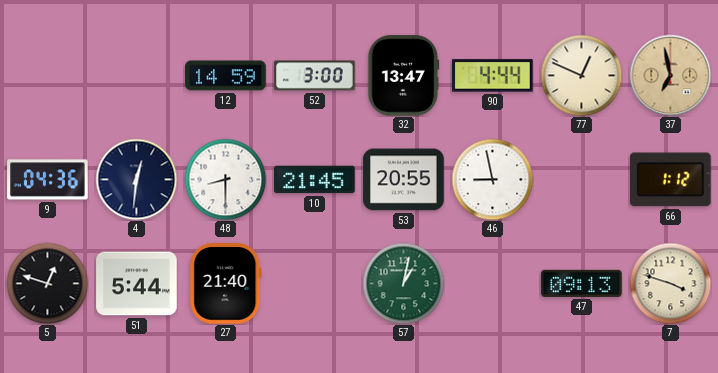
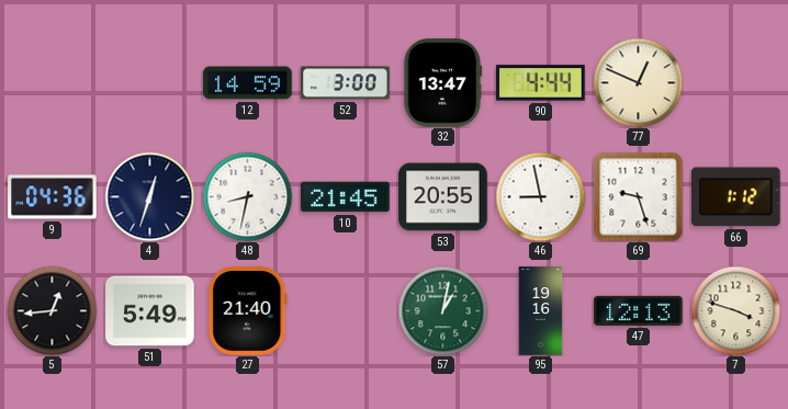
37: 6:58 -> none
4: 12:31 -> 12:33
48: 8:30 -> 8:32
69: none -> 9:27
5: 12:48 -> 12:44
51: 5:44 -> 5:49
95: none -> 19:16
47: 09:13 -> 12:13
